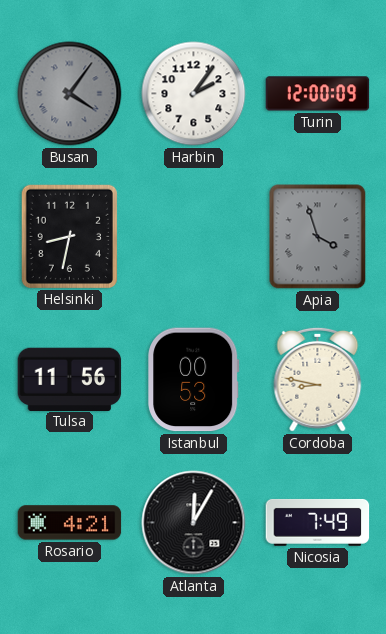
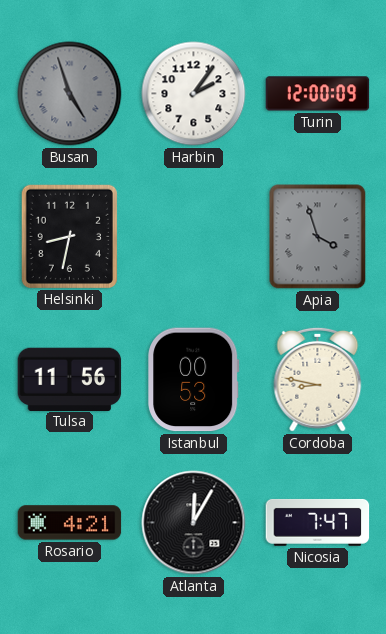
Busan: 4:06 -> 4:57
Nicosia: 7:49 -> 7:47
